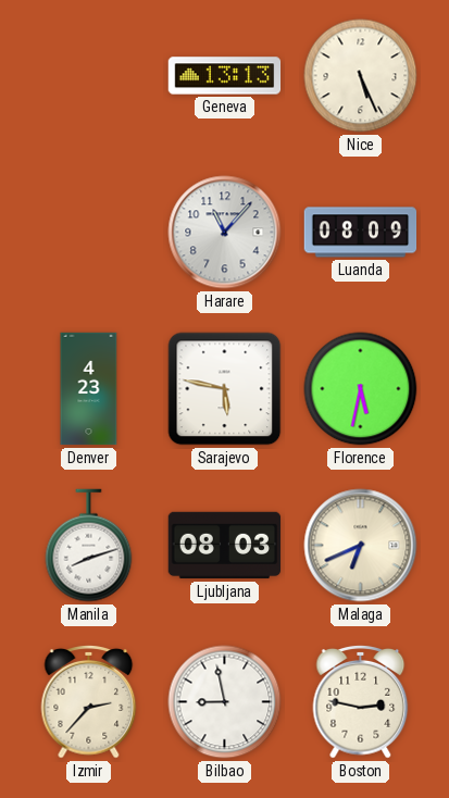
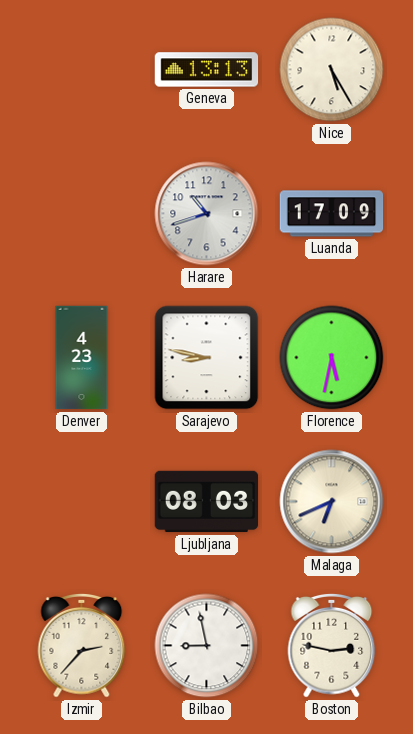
Nice: 5:26 -> 5:25
Harare: 11:07 -> 10:42
Luanda: 08:09 -> 17:09
Sarajevo: 5:47 -> 8:47
Manila: 8:12 -> none
